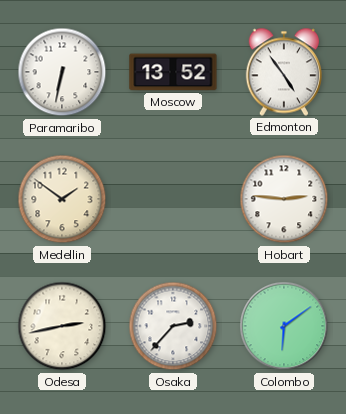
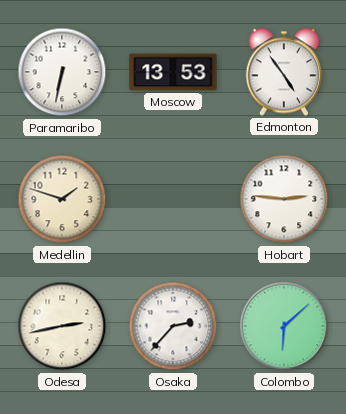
Moscow: 13:52 -> 13:53
Medellin: 1:51 -> 1:48
Colombo: 6:09 -> 6:08
